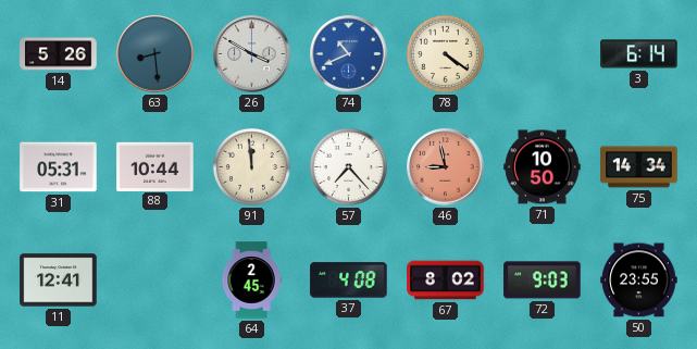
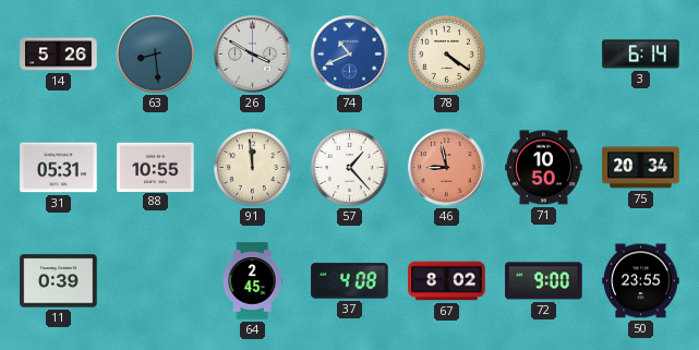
88: 10:44 -> 10:55
57: 7:23 -> 1:23
75: 14:34 -> 20:34
11: 12:41 -> 0:39
72: 9:03 -> 9:00
